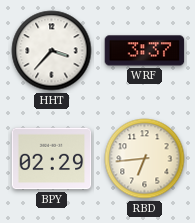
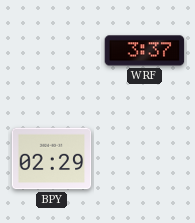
HHT: 3:37 -> none
RBD: 6:44 -> none
